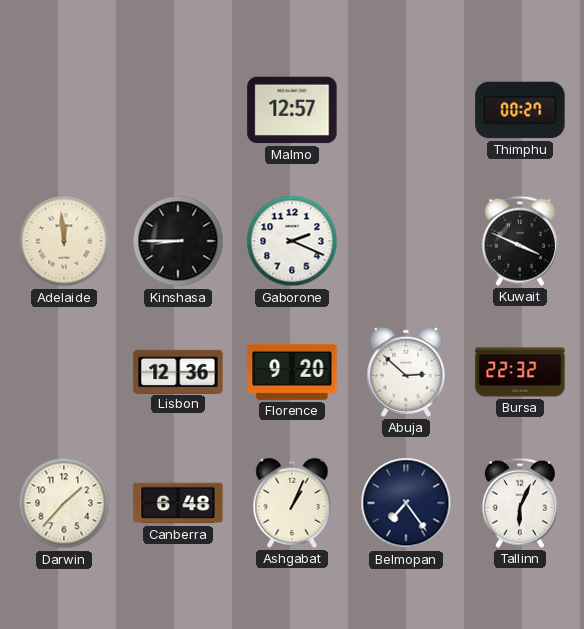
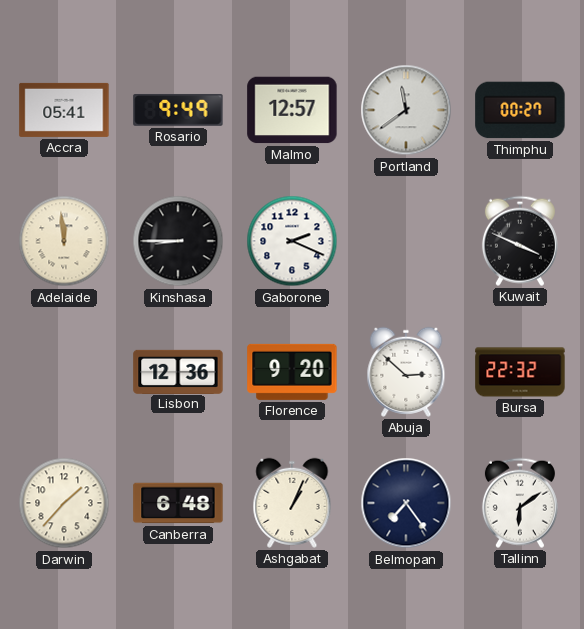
Accra: none -> 05:41
Rosario: none -> 9:49
Portland: none -> 11:39
Tallinn: 6:04 -> 6:09
